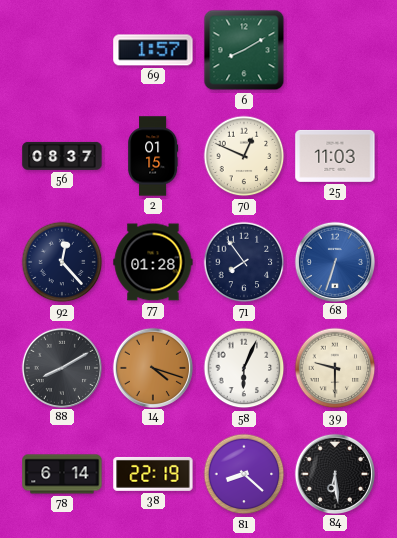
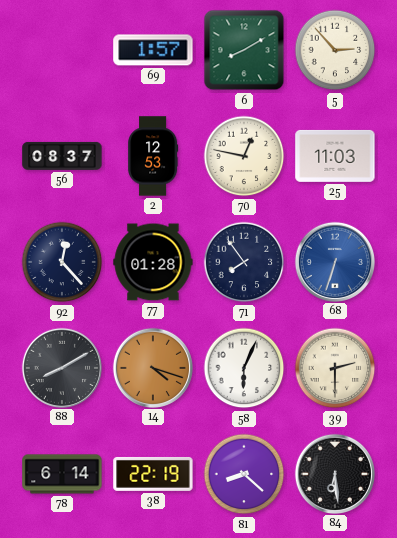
5: none -> 2:53
2: 01:15 -> 12:53
70: 12:49 -> 12:47
39: 9:30 -> 2:30
